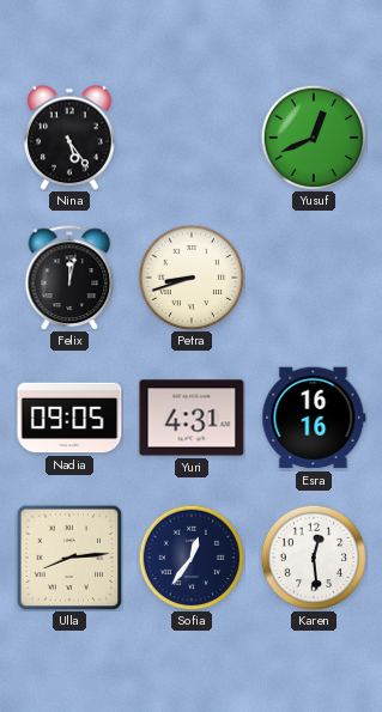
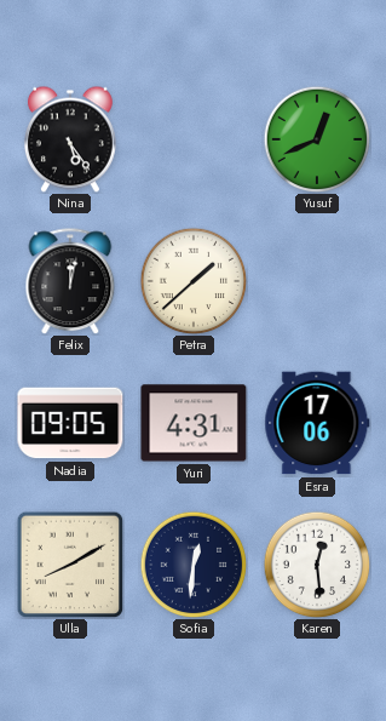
Petra: 8:42 -> 1:38
Esra: 16:16 -> 17:06
Ulla: 8:14 -> 8:10
Sofia: 12:36 -> 12:31
